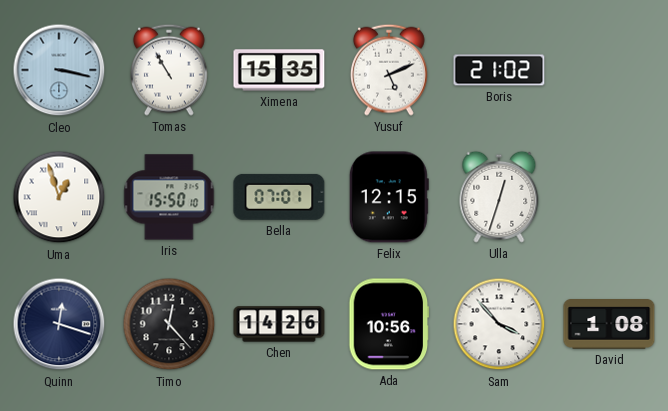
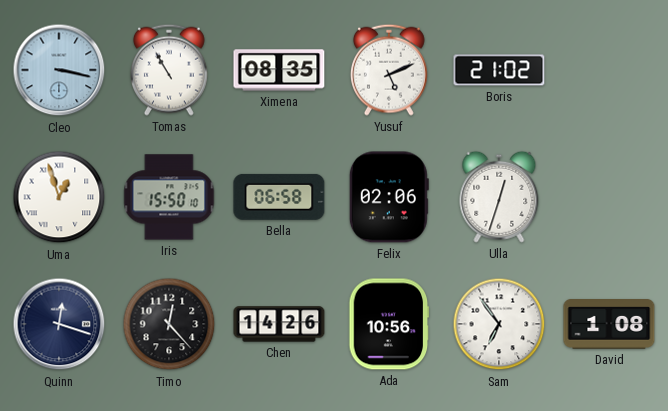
Ximena: 15:35 -> 08:35
Bella: 07:01 -> 06:58
Felix: 12:15 -> 02:06
Sam: 3:53 -> 6:54
